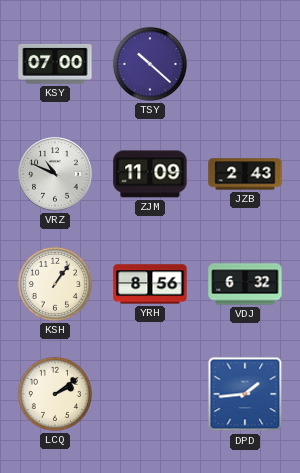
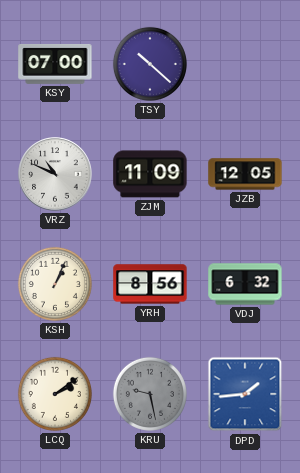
JZB: 2:43 -> 12:05
KSH: 1:06 -> 1:04
KRU: none -> 9:28
